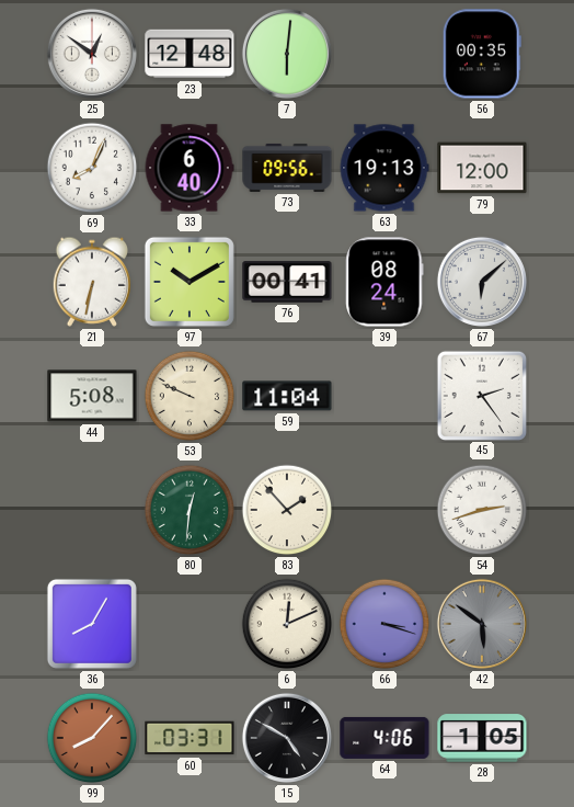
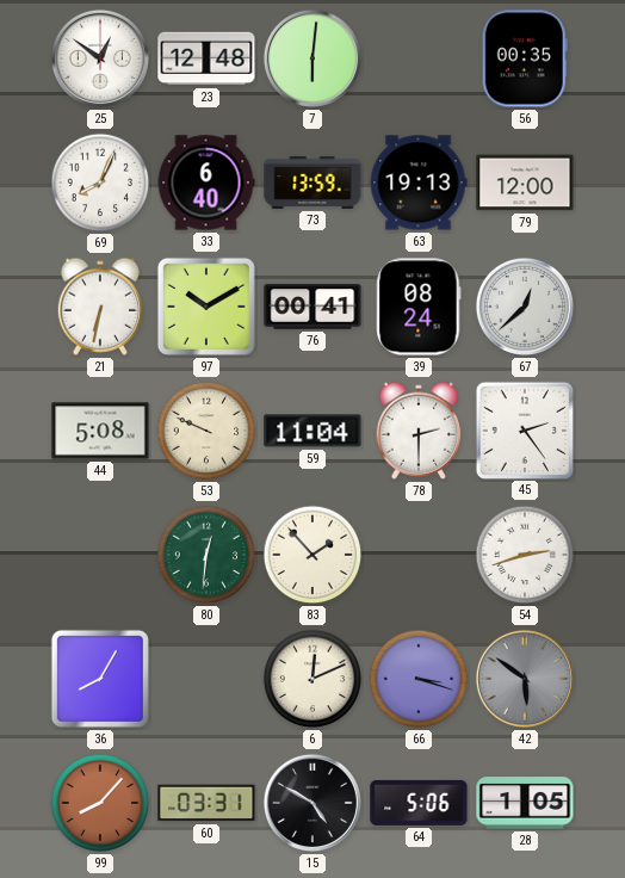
73: 09:56 -> 13:59
67: 6:08 -> 12:38
78: none -> 2:30
64: 4:06 -> 5:06
